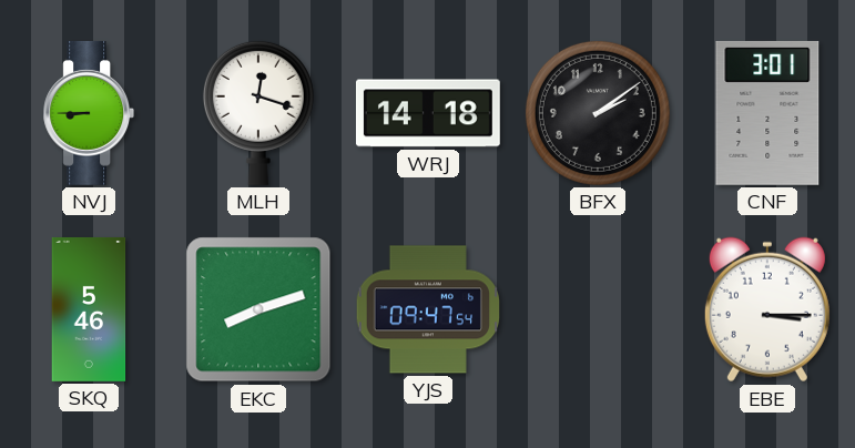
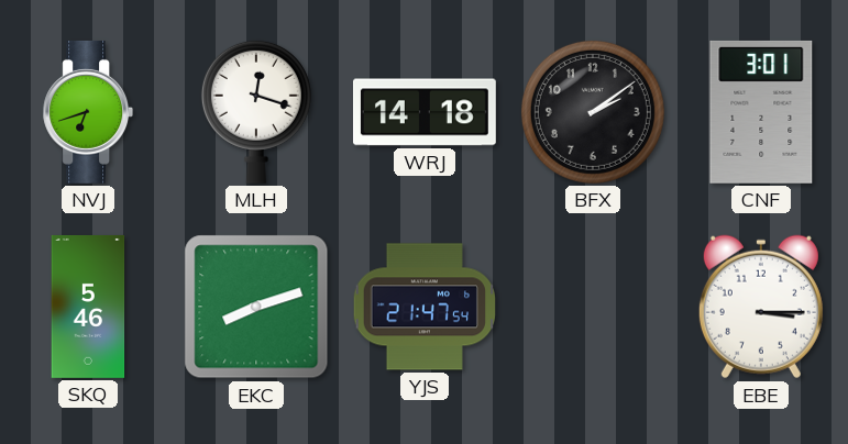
NVJ: 8:45 -> 6:42
YJS: 09:47 -> 21:47
